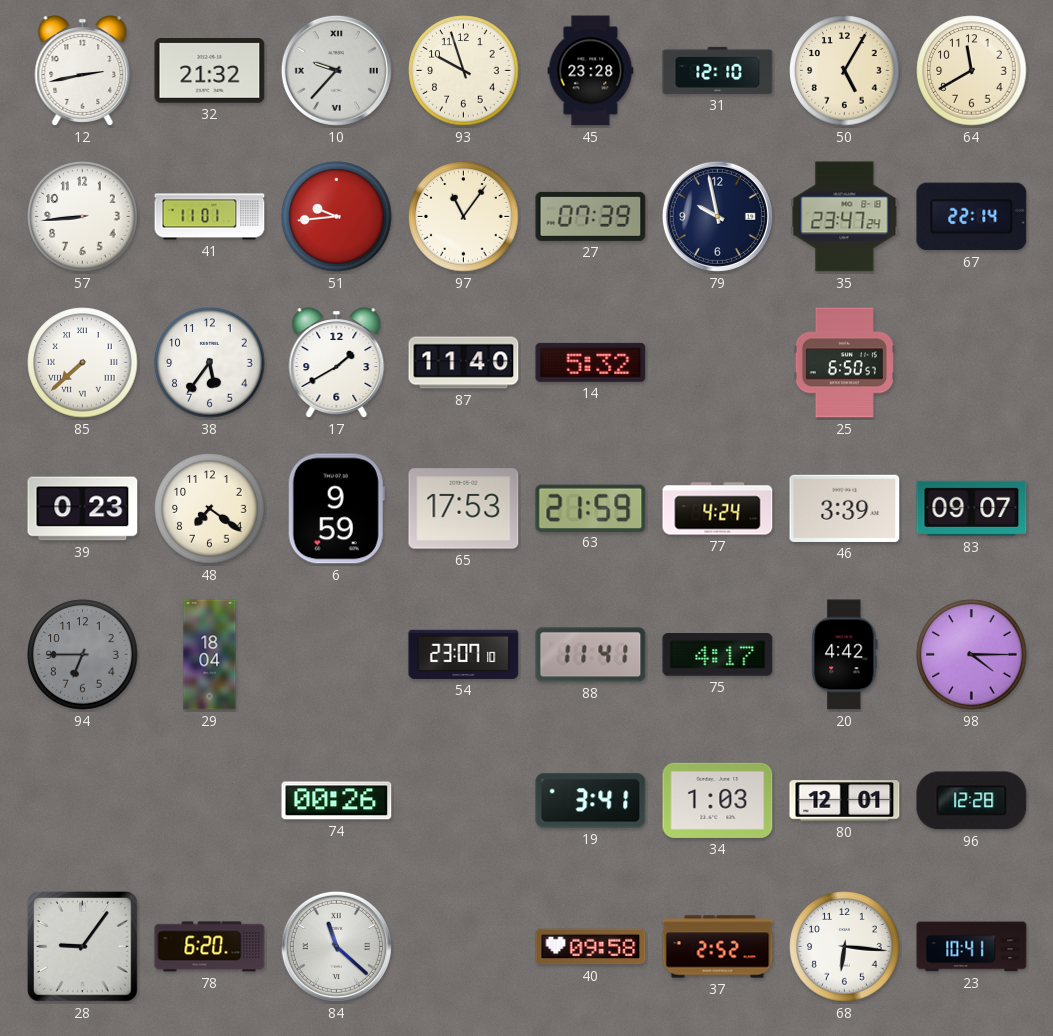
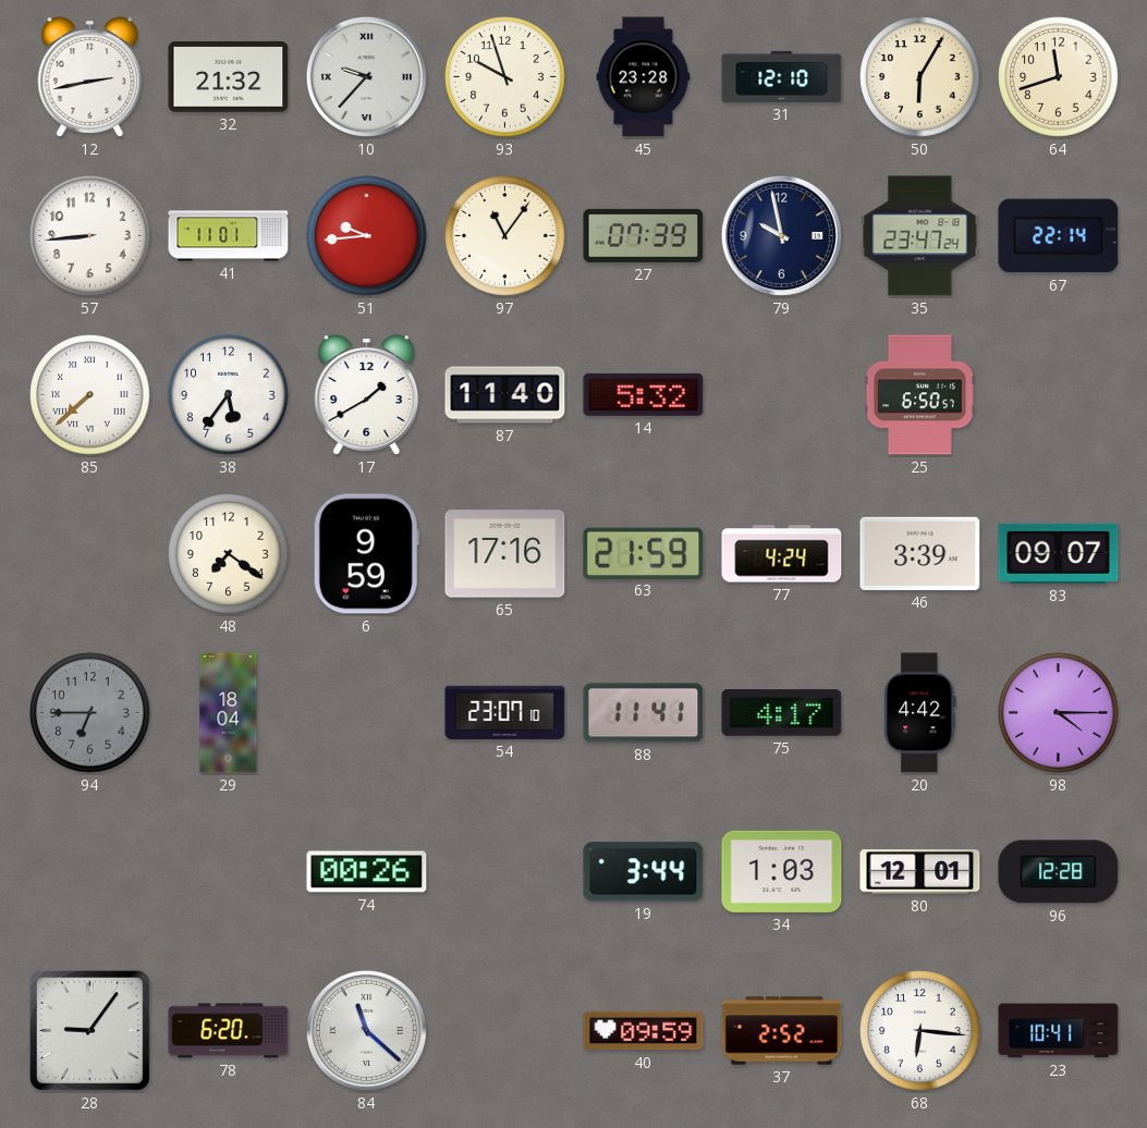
50: 5:05 -> 6:05
64: 11:40 -> 11:42
39: 0:23 -> none
65: 17:53 -> 17:16
19: 3:41 -> 3:44
40: 09:58 -> 09:59
